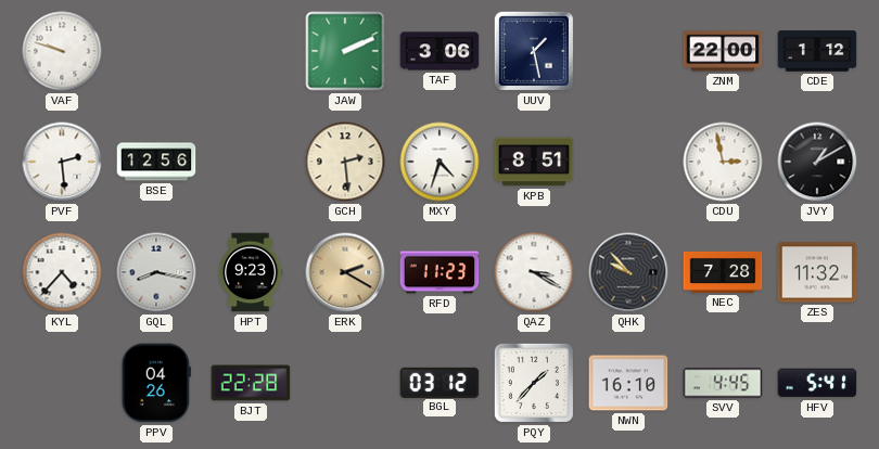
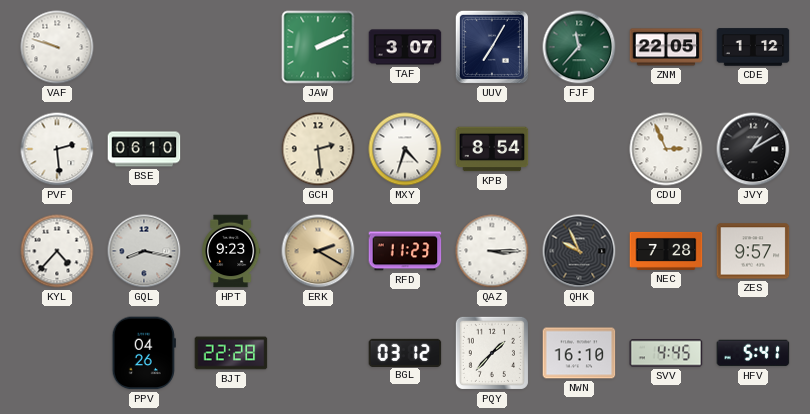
TAF: 3:06 -> 3:07
UUV: 1:28 -> 7:05
FJF: none -> 11:37
ZNM: 22:00 -> 22:05
BSE: 12:56 -> 06:10
KPB: 8:51 -> 8:54
CDU: 2:58 -> 2:56
QAZ: 3:20 -> 3:15
QHK: 9:53 -> 9:56
ZES: 11:32 -> 9:57
